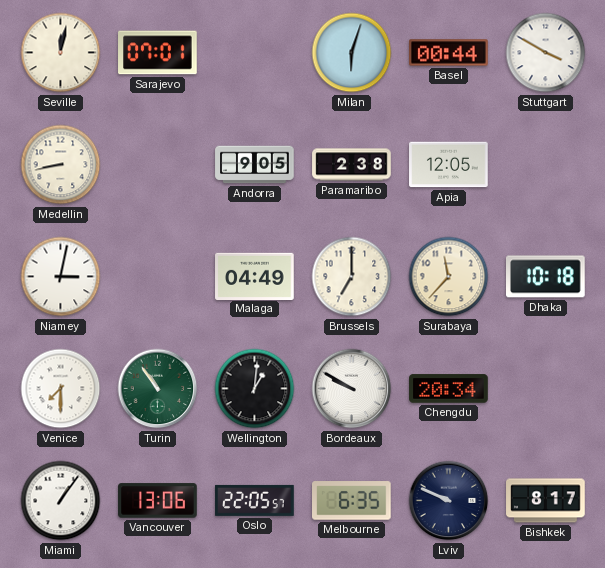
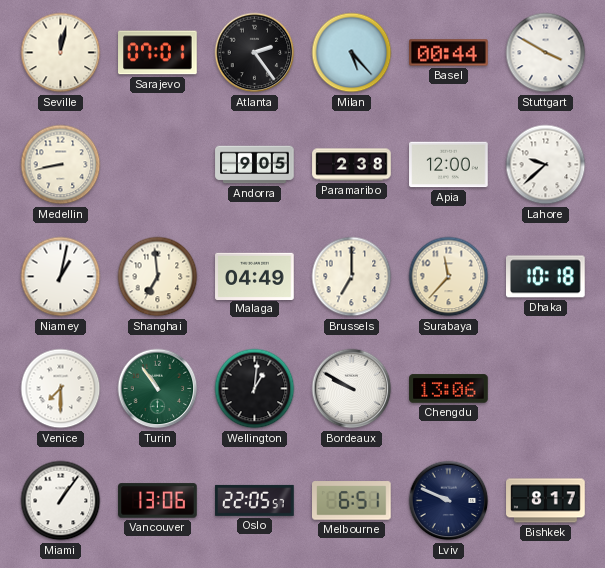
Atlanta: none -> 2:24
Milan: 6:03 -> 5:23
Apia: 12:05 -> 12:00
Lahore: none -> 9:38
Niamey: 3:02 -> 1:02
Shanghai: none -> 6:59
Chengdu: 20:34 -> 13:06
Melbourne: 6:35 -> 6:51
